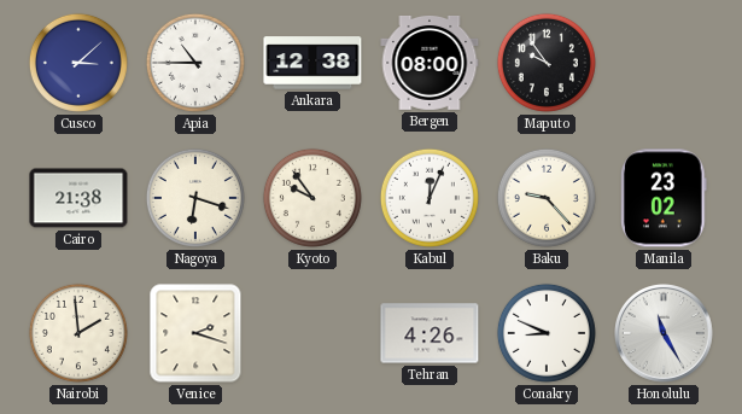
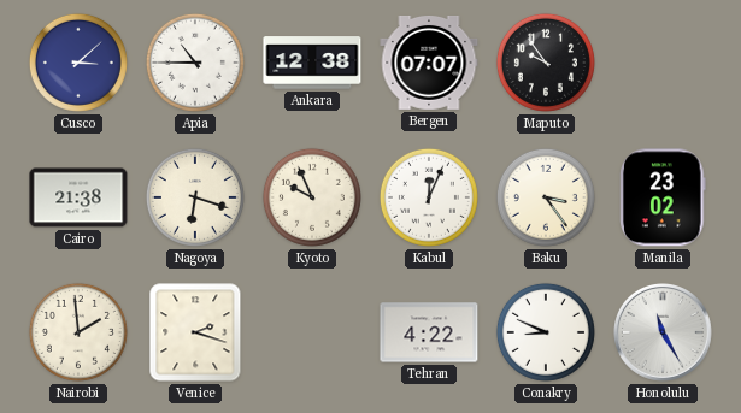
Bergen: 08:00 -> 07:07
Kyoto: 9:54 -> 9:56
Baku: 9:23 -> 3:24
Tehran: 4:26 -> 4:22
